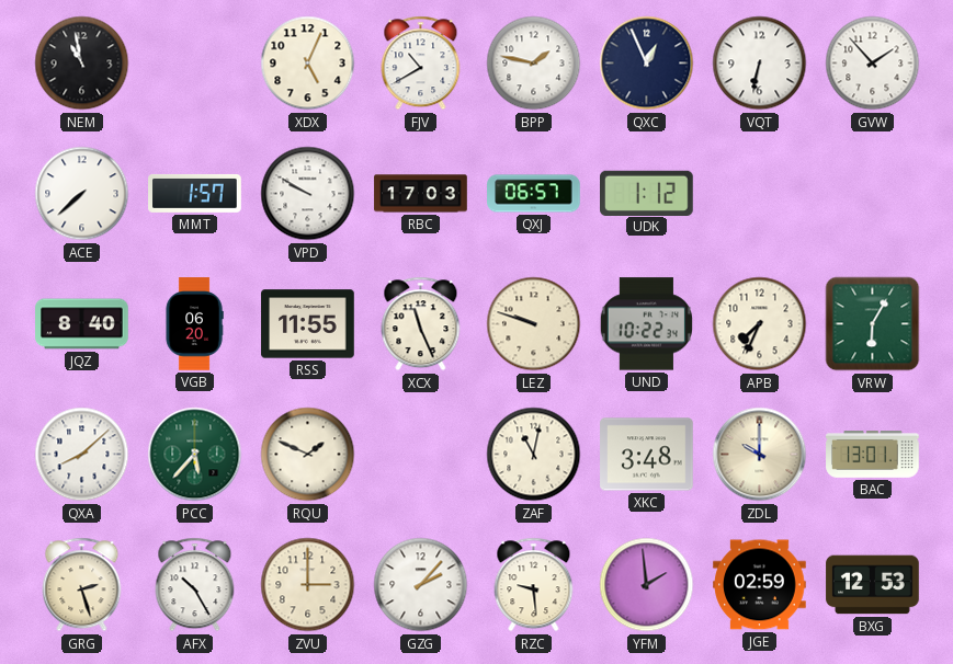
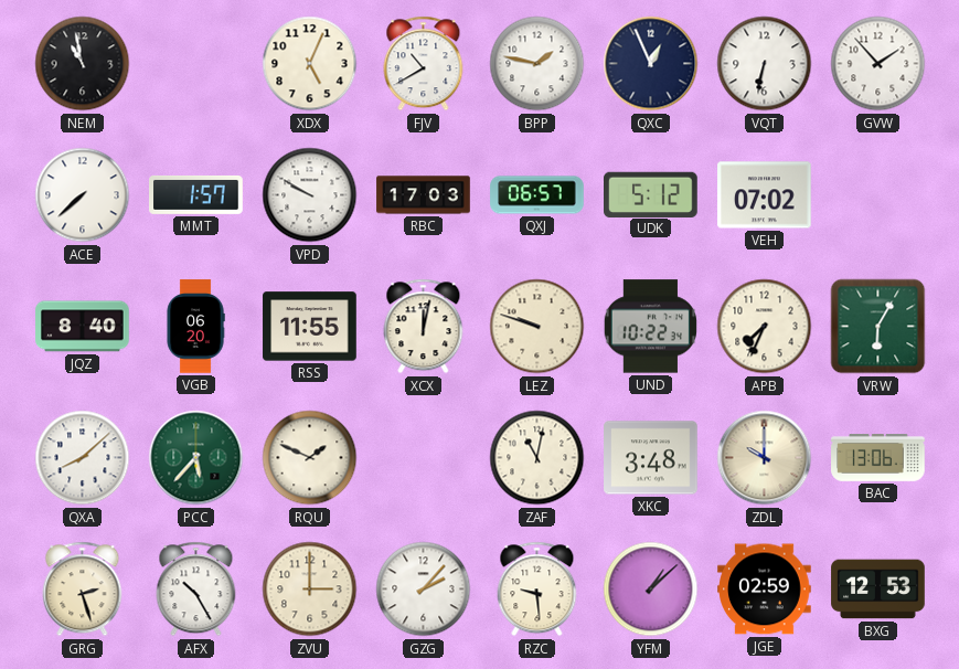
UDK: 1:12 -> 5:12
VEH: none -> 07:02
XCX: 11:26 -> 12:02
BAC: 13:01 -> 13:06
YFM: 1:59 -> 1:08
